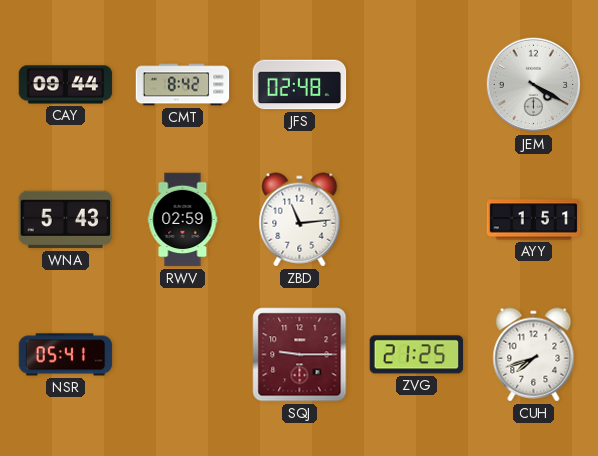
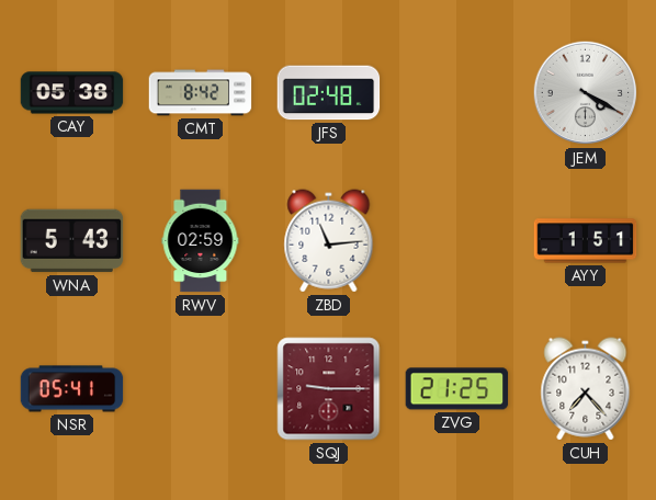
CAY: 09:44 -> 05:38
CUH: 7:42 -> 7:23
